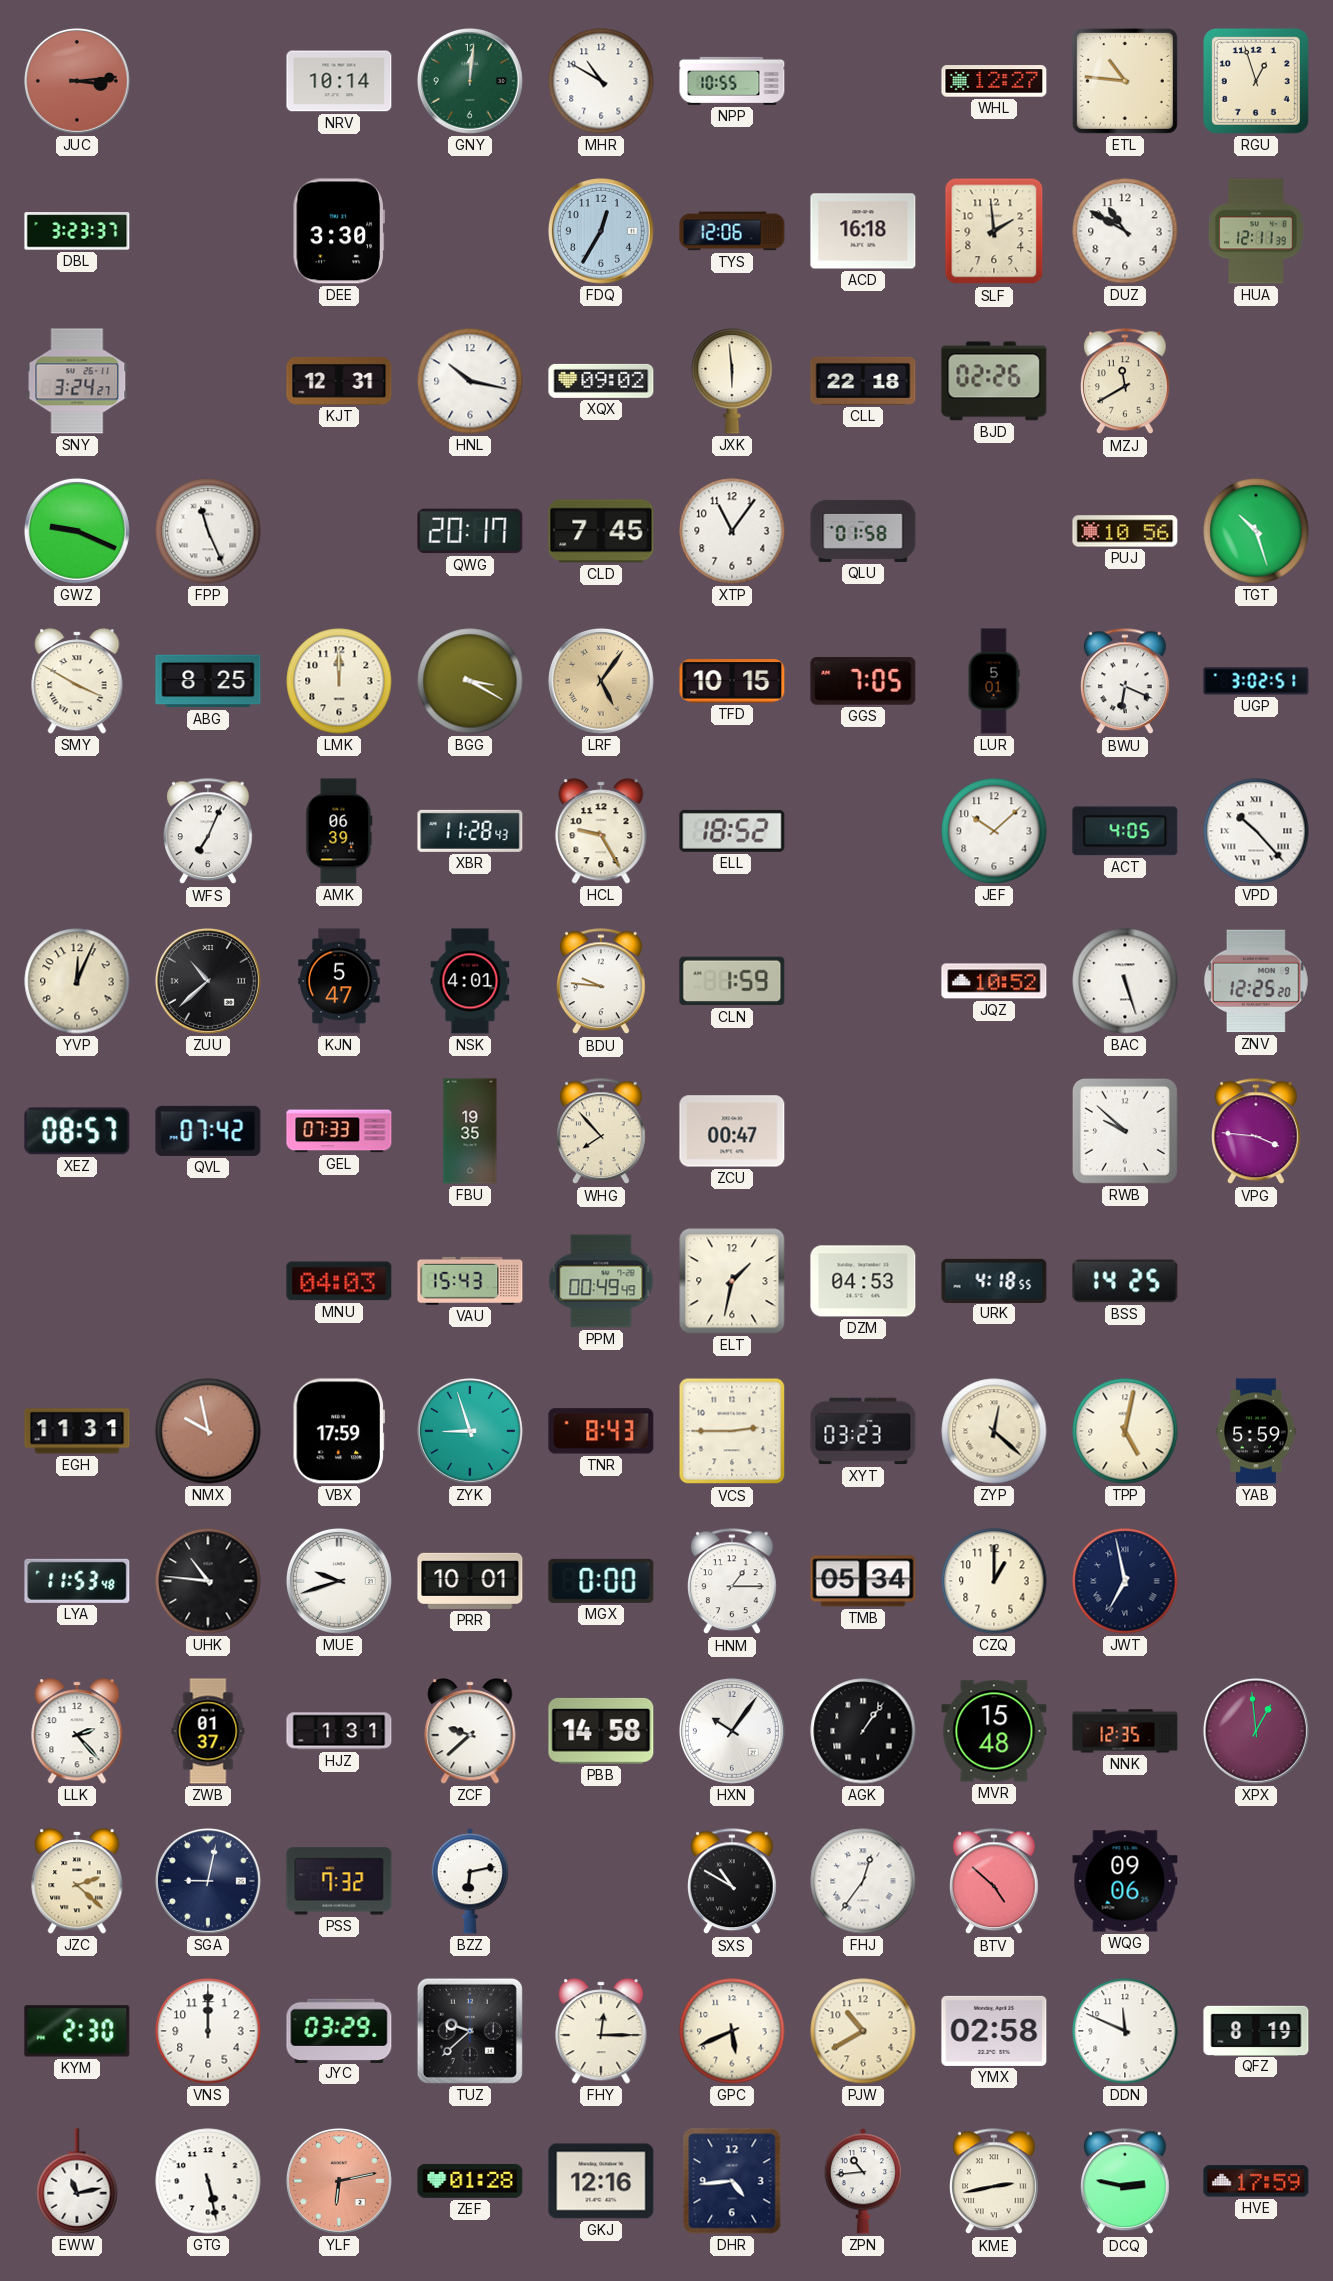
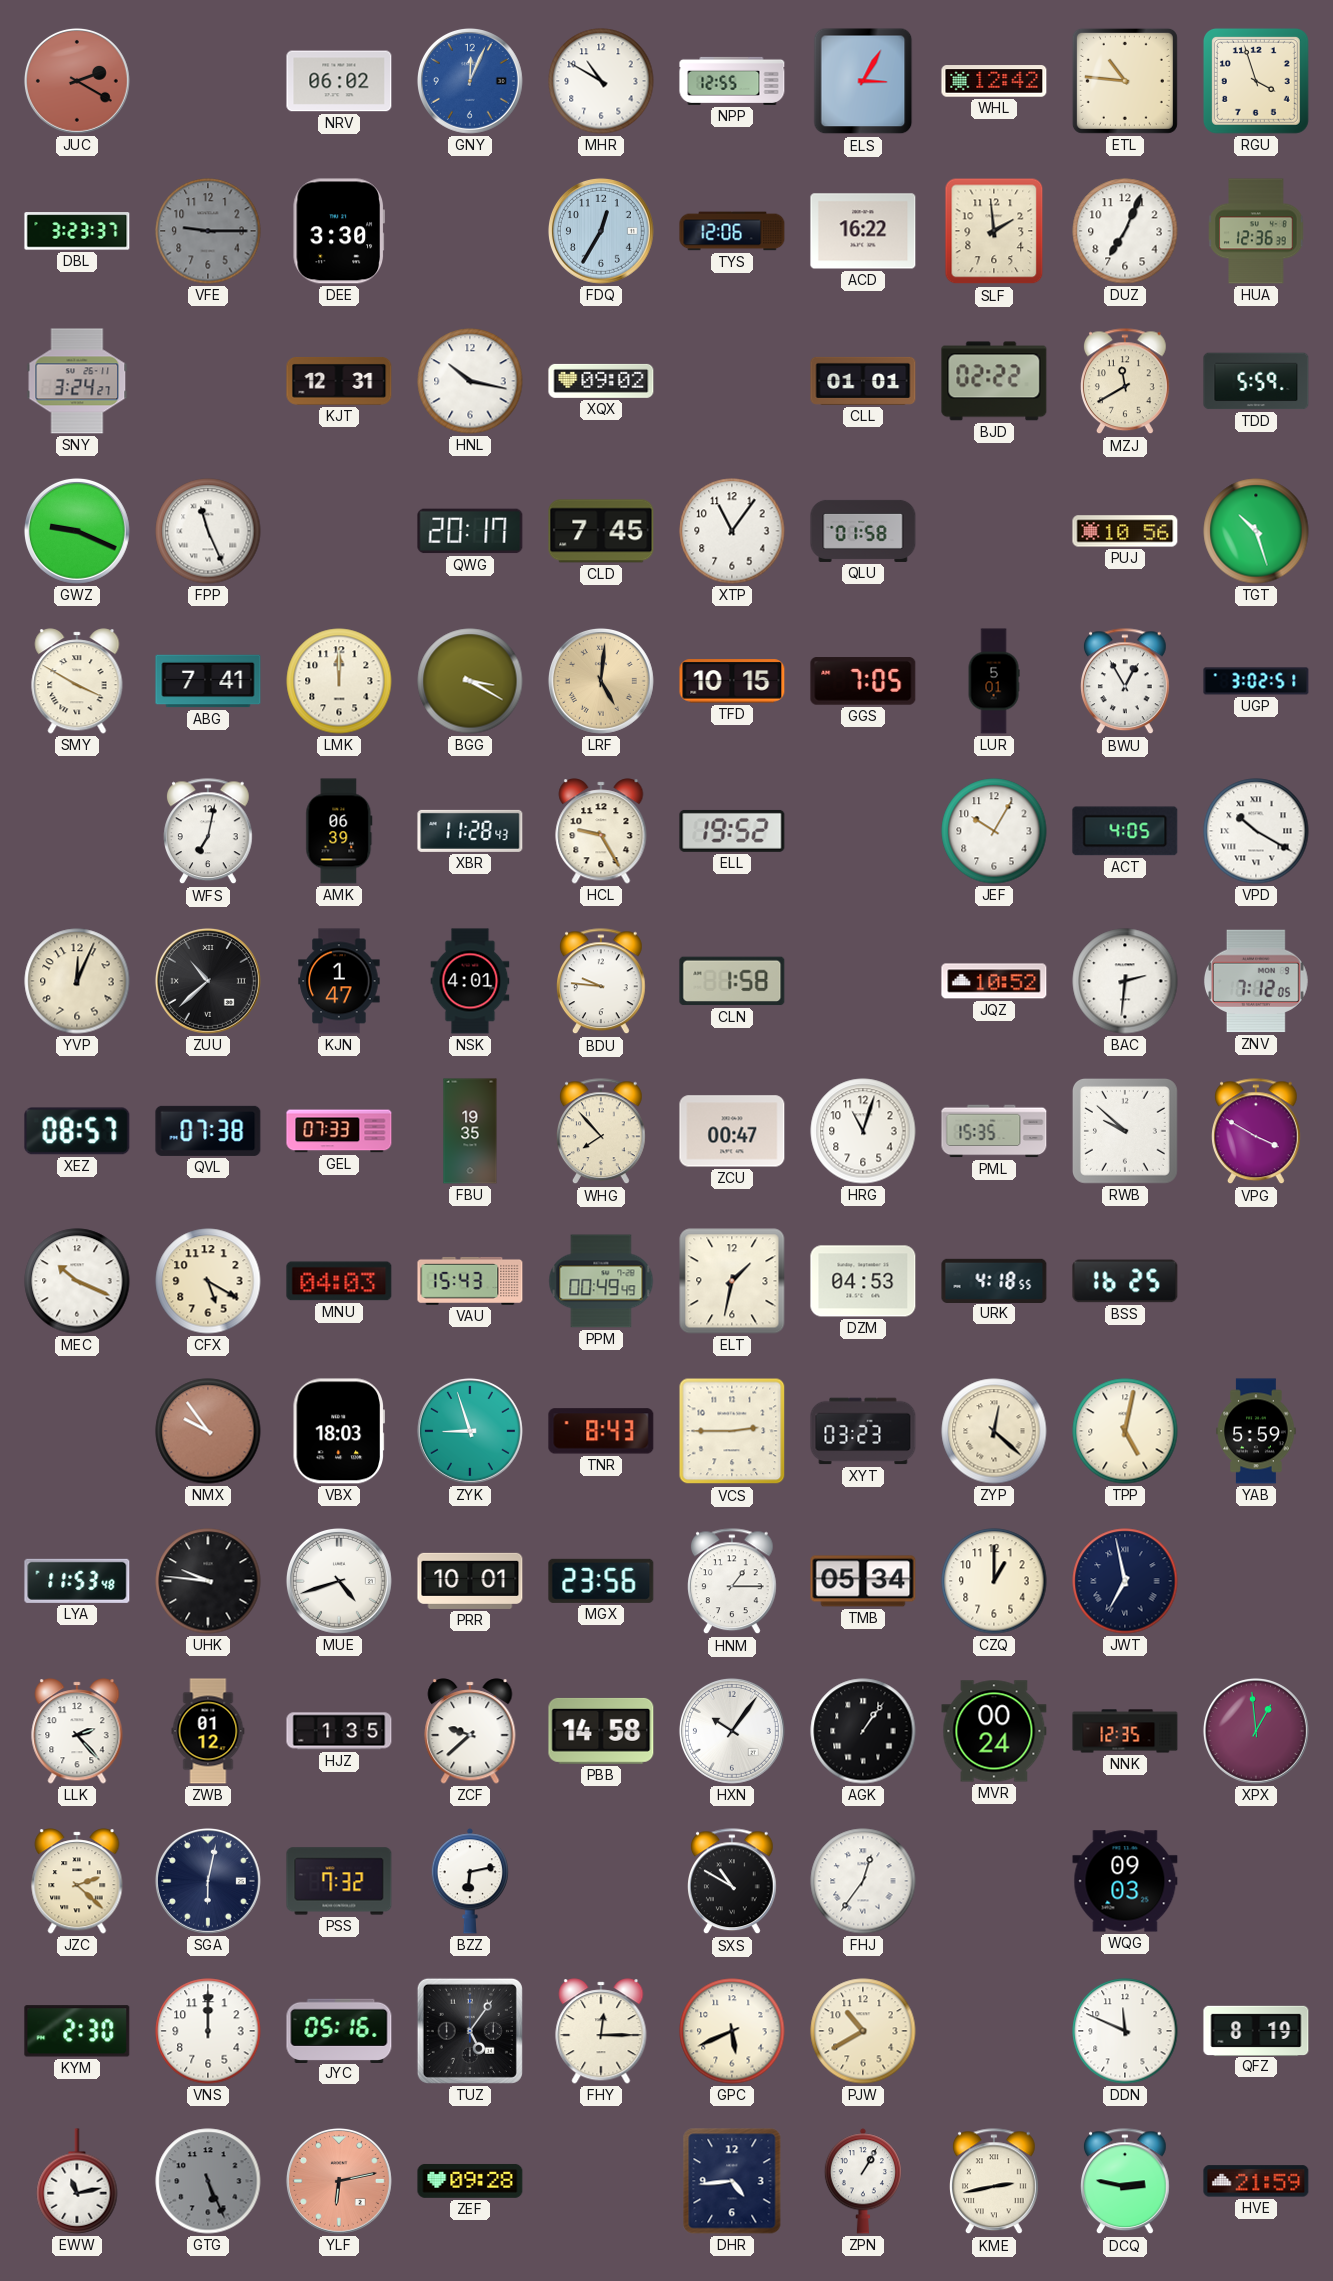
JUC: 3:14 -> 2:20
NRV: 10:14 -> 06:02
GNY: 12:01 -> 12:04
GNY dial: green -> blue
NPP: 10:55 -> 12:55
ELS: none -> 3:05
WHL: 12:27 -> 12:42
RGU: 12:57 -> 3:57
VFE: none -> 9:15
ACD: 16:18 -> 16:22
DUZ: 10:50 -> 7:04
HUA: 12:11 -> 12:36
JXK: 5:59 -> none
CLL: 22:18 -> 01:01
BJD: 02:26 -> 02:22
TDD: none -> 5:59
ABG: 8:25 -> 7:41
LRF: 5:06 -> 5:01
BWU: 6:19 -> 12:55
WFS: 7:04 -> 7:02
ELL: 18:52 -> 19:52
JEF: 10:08 -> 10:05
VPD: 10:23 -> 10:20
KJN: 5:47 -> 1:47
CLN: 1:59 -> 1:58
BAC: 5:27 -> 2:31
ZNV: 12:25 -> 7:12
QVL: 07:42 -> 07:38
HRG: none -> 11:03
PML: none -> 15:35
VPG: 3:46 -> 3:50
MEC: none -> 10:19
CFX: none -> 5:20
BSS: 14:25 -> 16:25
EGH: 11:31 -> none
NMX: 9:58 -> 9:54
VBX: 17:59 -> 18:03
UHK: 10:46 -> 9:46
MUE: 9:42 -> 4:42
MGX: 0:00 -> 23:56
ZWB: 01:37 -> 01:12
HJZ: 1:31 -> 1:35
MVR: 15:48 -> 00:24
SGA: 9:02 -> 6:02
BTV: 4:52 -> none
WQG: 09:06 -> 09:03
JYC: 03:29 -> 05:16
TUZ: 9:38 -> 5:06
YMX: 02:58 -> none
GTG: 5:28 -> 5:26
GTG dial: white -> grey
ZEF: 01:28 -> 09:28
GKJ: 12:16 -> none
ZPN: 10:44 -> 1:05
HVE: 17:59 -> 21:59
